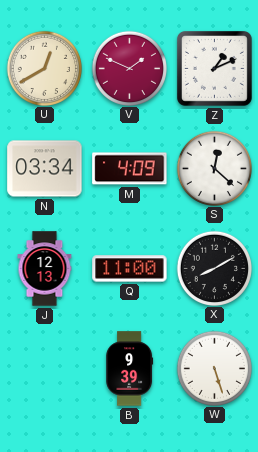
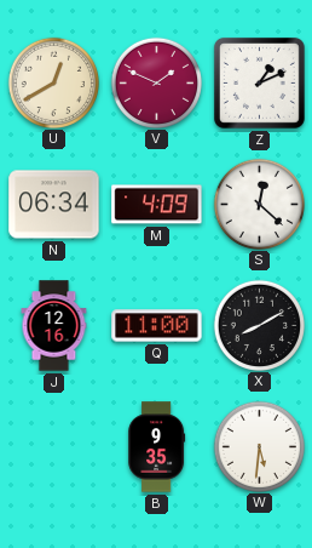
N: 03:34 -> 06:34
J: 12:13 -> 12:16
B: 9:39 -> 9:35
W: 5:27 -> 5:31
